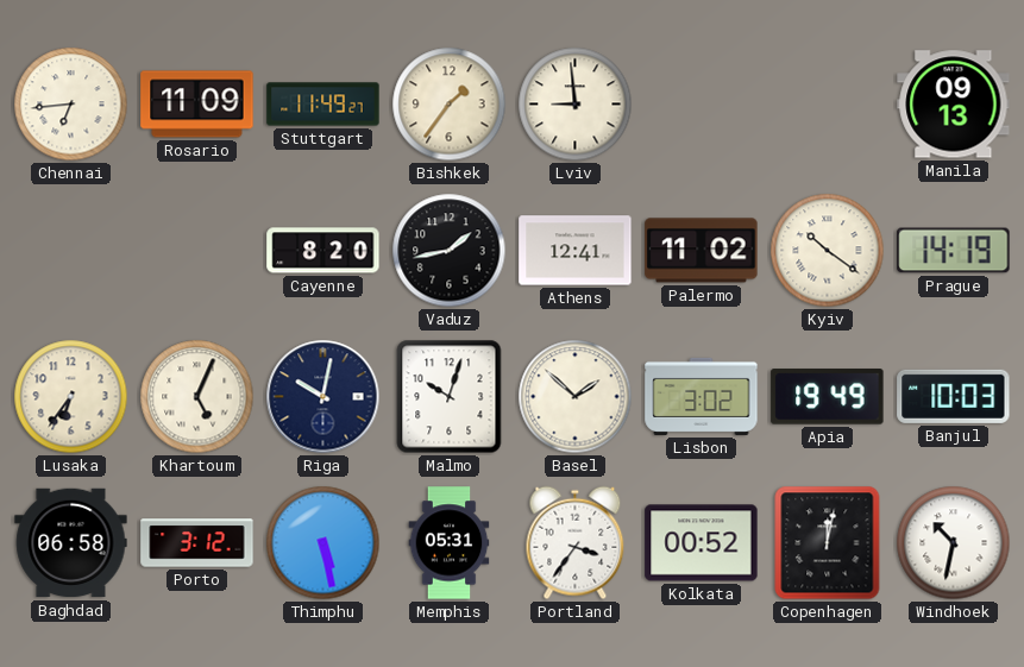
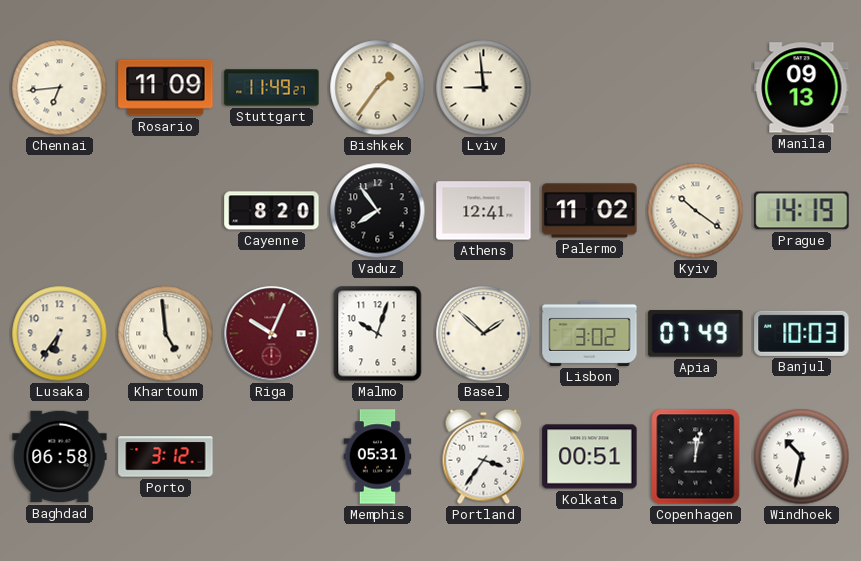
Vaduz: 1:43 -> 7:54
Khartoum: 5:04 -> 4:59
Riga: 10:02 -> 10:04
Riga dial: navy -> burgundy
Apia: 19:49 -> 07:49
Thimphu: 5:28 -> none
Kolkata: 00:52 -> 00:51
